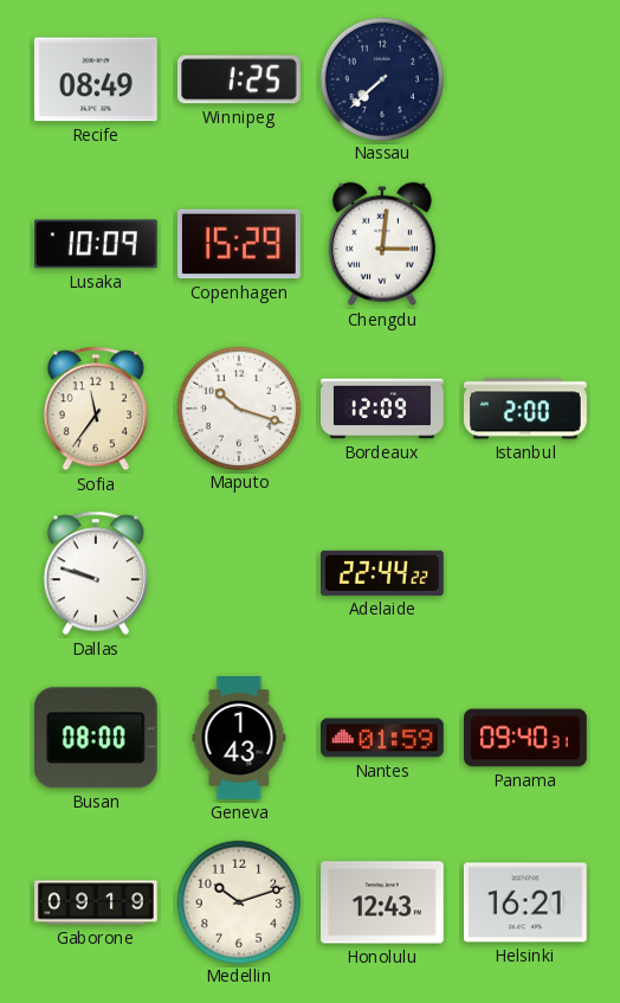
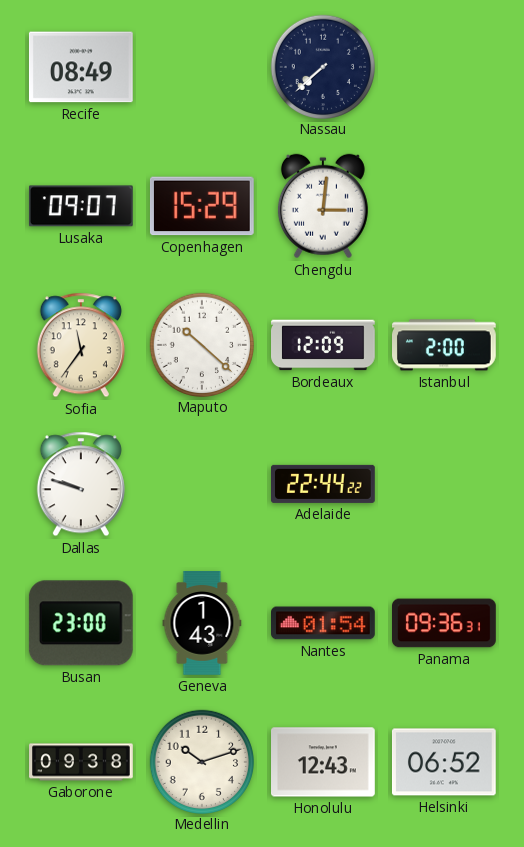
Winnipeg: 1:25 -> none
Lusaka: 10:09 -> 09:07
Maputo: 10:18 -> 10:22
Busan: 08:00 -> 23:00
Nantes: 01:59 -> 01:54
Panama: 09:40 -> 09:36
Gaborone: 09:19 -> 09:38
Helsinki: 16:21 -> 06:52
